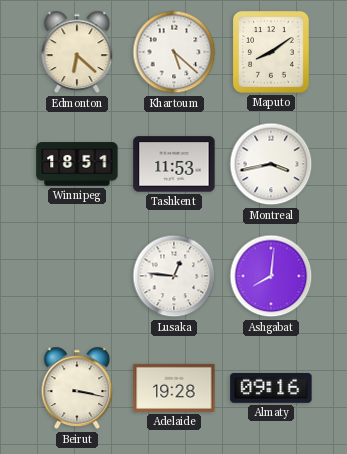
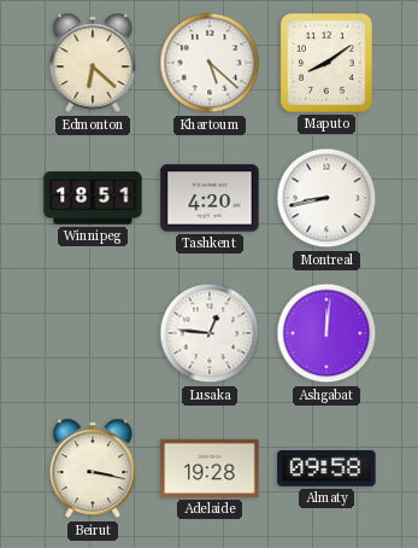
Tashkent: 11:53 -> 4:20
Montreal: 3:43 -> 8:43
Ashgabat: 8:01 -> 12:01
Almaty: 09:16 -> 09:58
